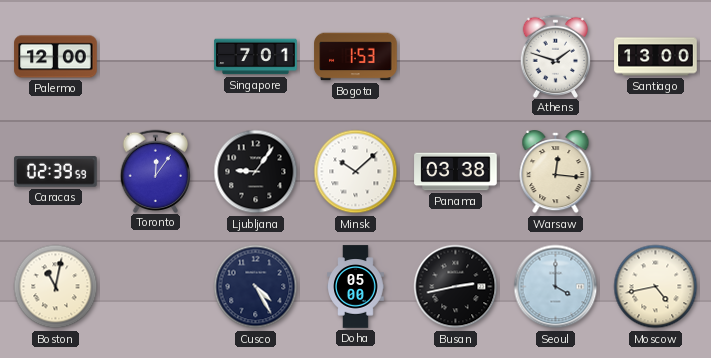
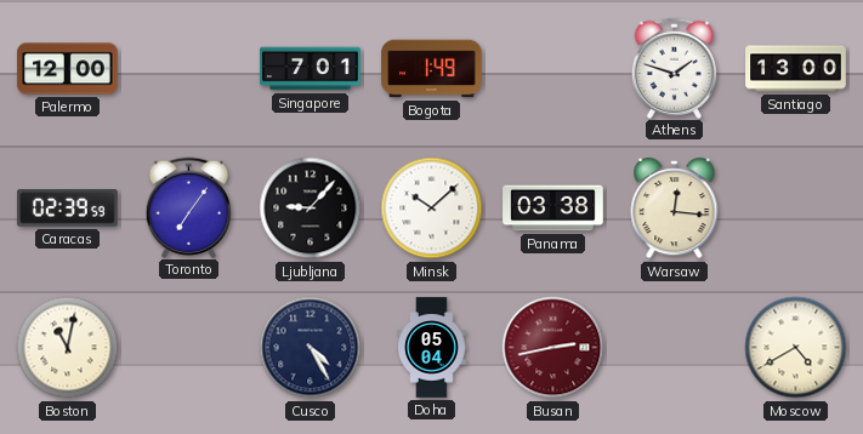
Bogota: 1:53 -> 1:49
Toronto: 12:06 -> 7:06
Ljubljana: 9:06 -> 9:07
Doha: 05:00 -> 05:04
Busan dial: black -> burgundy
Seoul: 4:00 -> none
Moscow: 4:43 -> 4:40
